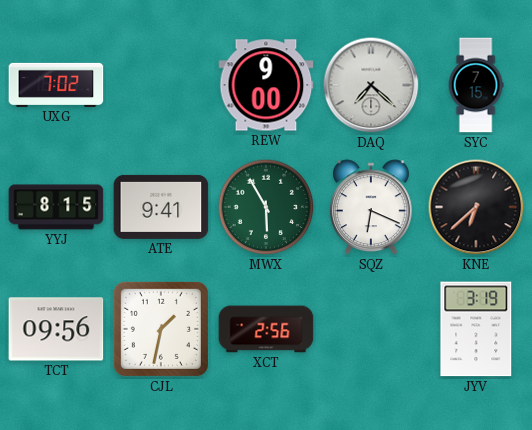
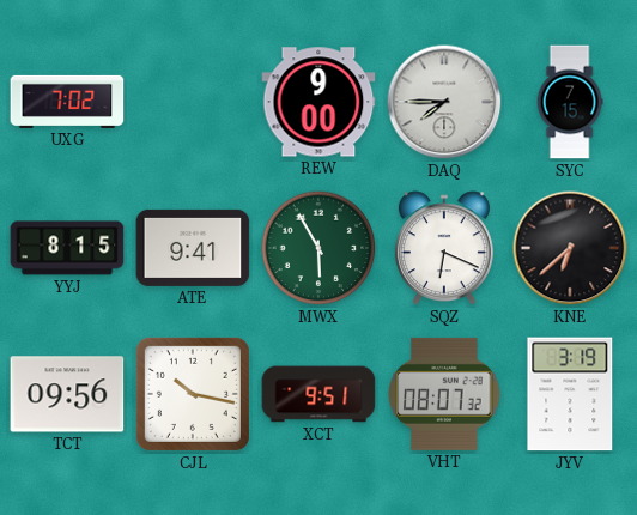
DAQ: 7:22 -> 7:45
CJL: 1:32 -> 10:17
XCT: 2:56 -> 9:51
VHT: none -> 08:07
